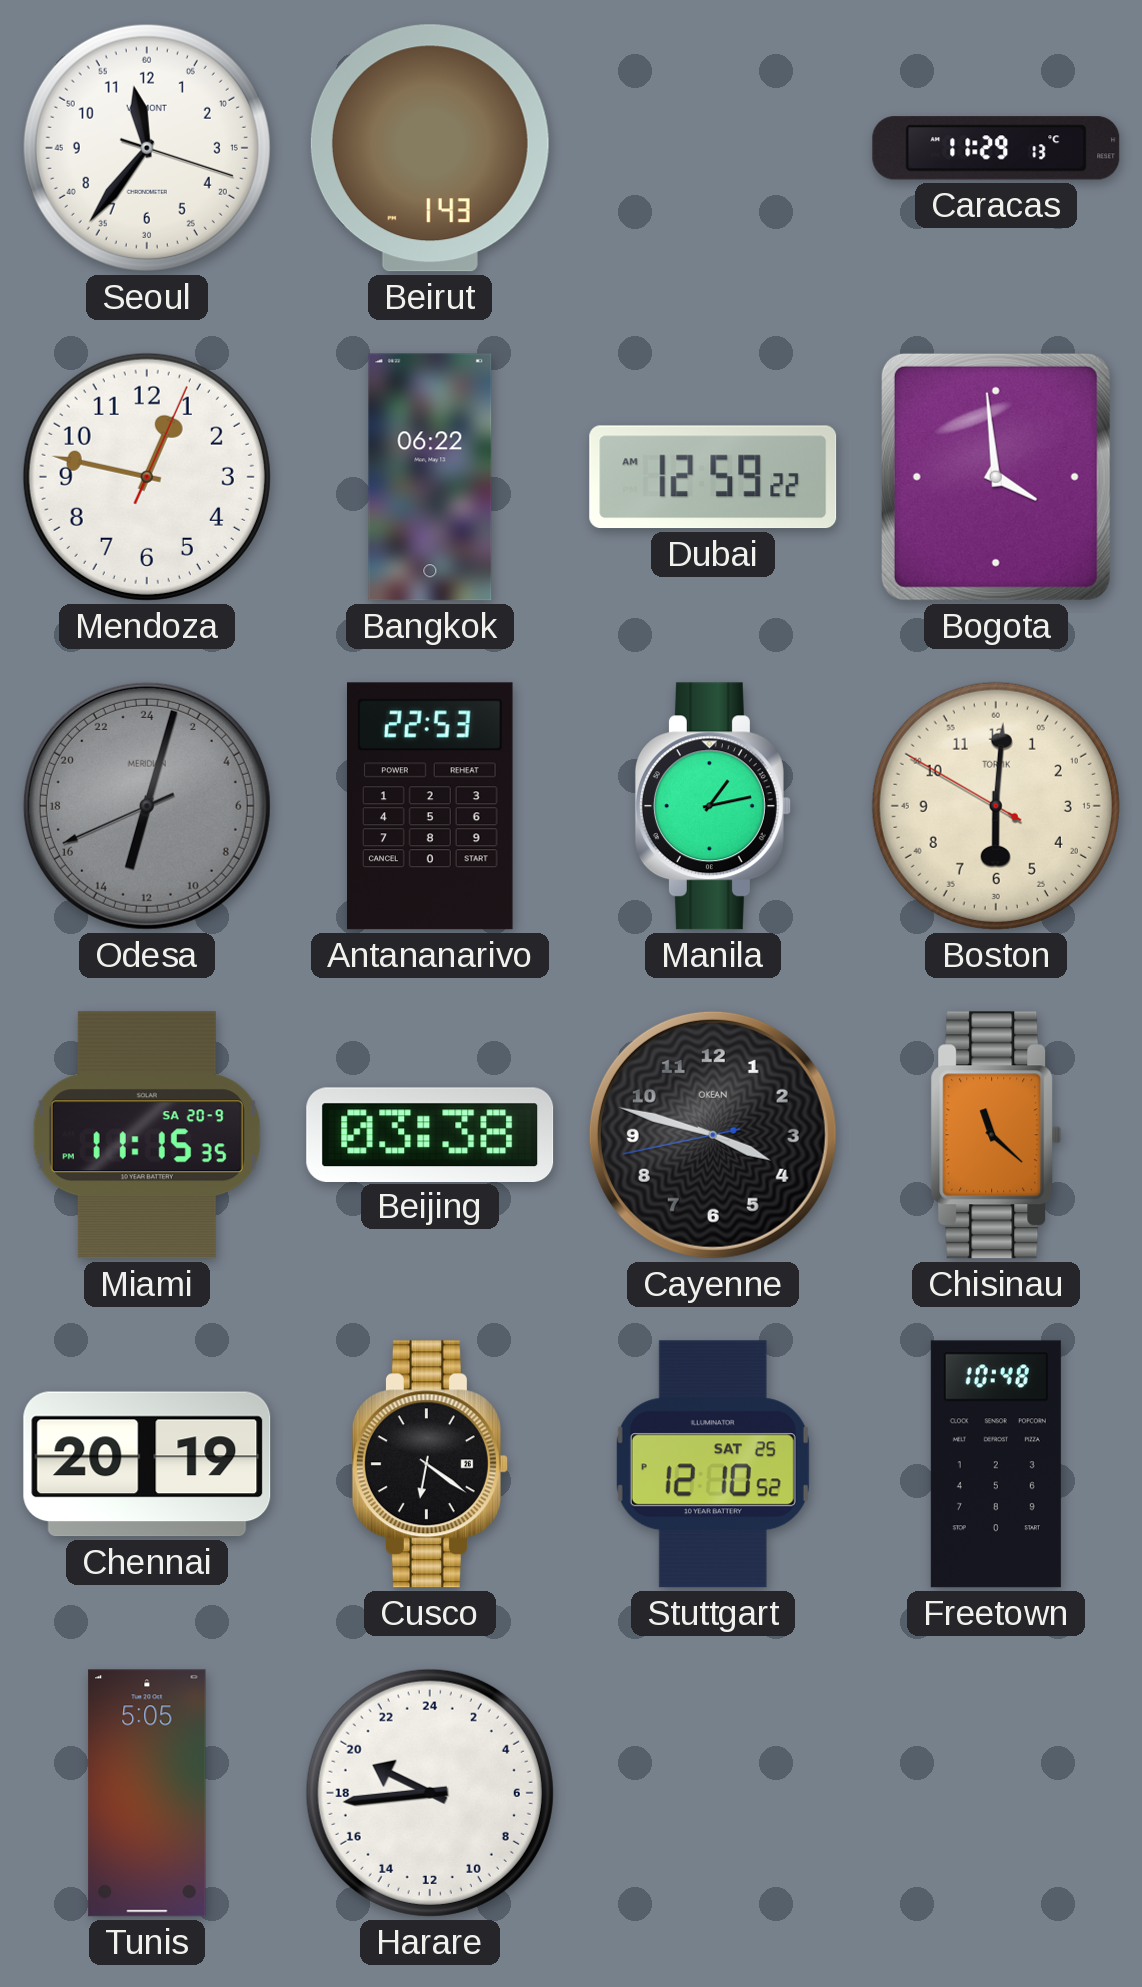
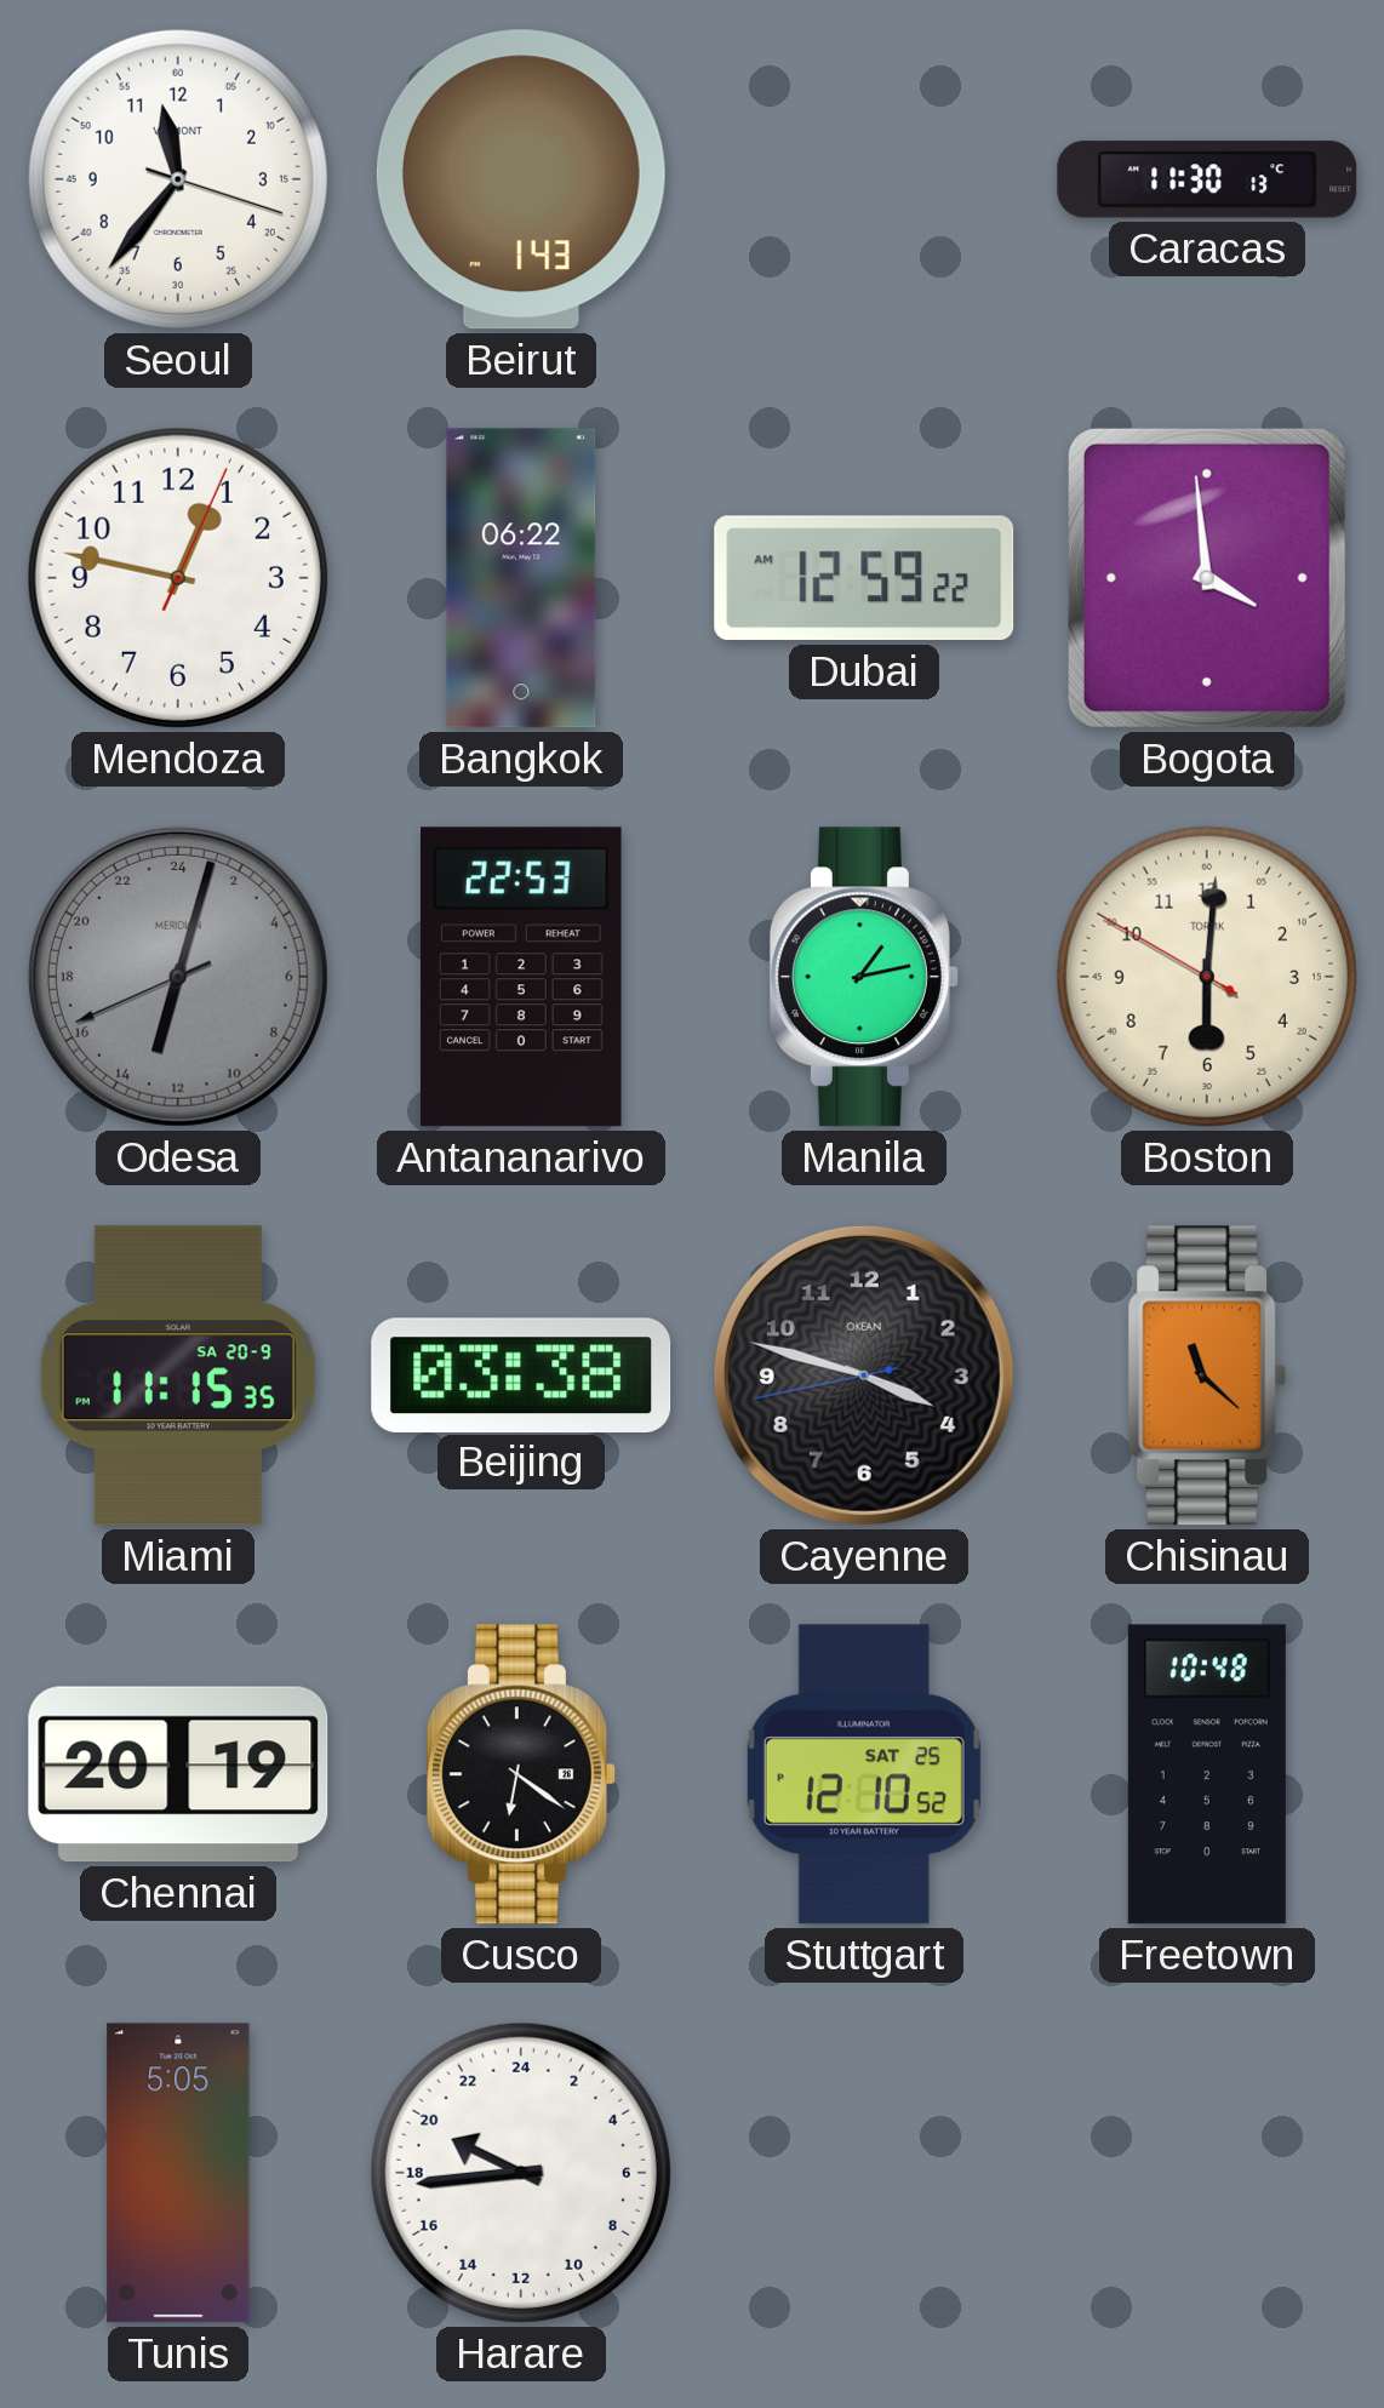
Caracas: 11:29 -> 11:30
